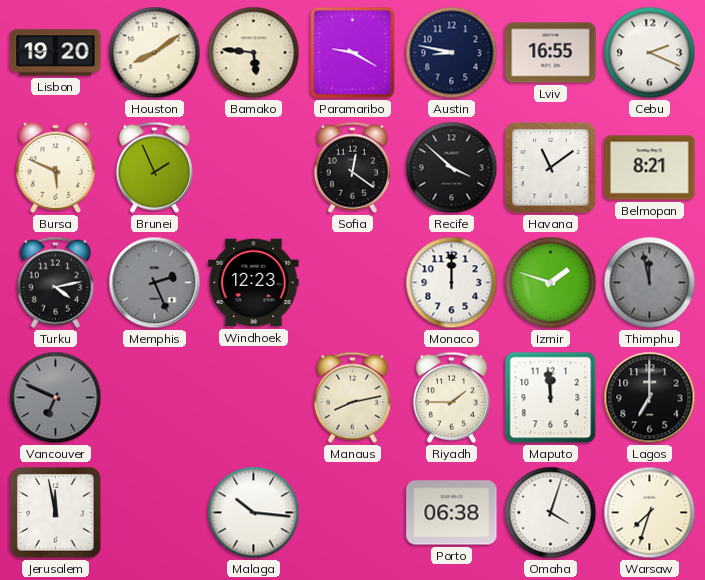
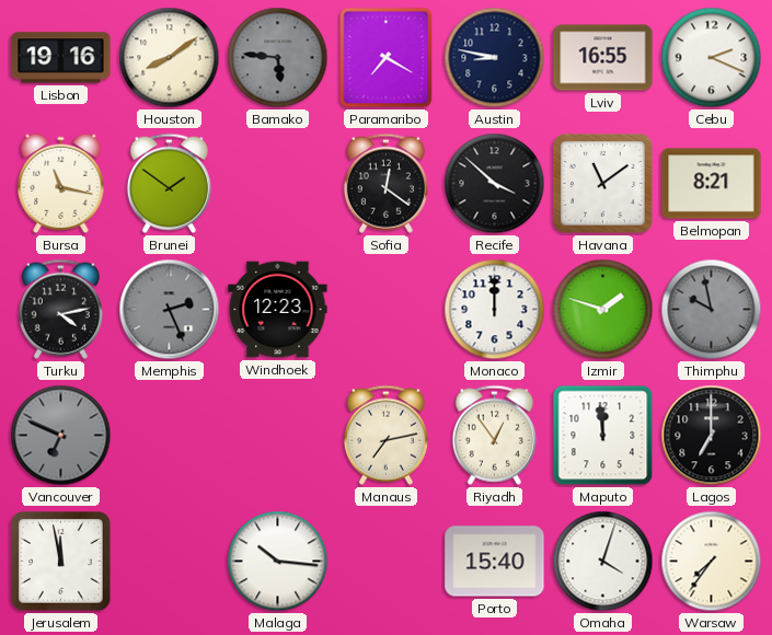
Lisbon: 19:20 -> 19:16
Bamako dial: cream -> grey
Paramaribo: 9:20 -> 7:20
Bursa: 5:49 -> 11:17
Brunei: 1:56 -> 1:51
Thimphu: 11:58 -> 9:58
Manaus: 8:13 -> 7:13
Riyadh: 1:45 -> 12:54
Porto: 06:38 -> 15:40
Warsaw: 7:33 -> 7:36
